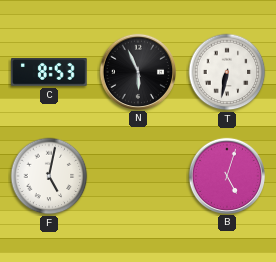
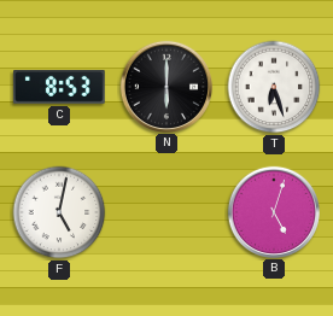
N: 5:56 -> 6:00
T: 6:32 -> 6:27
